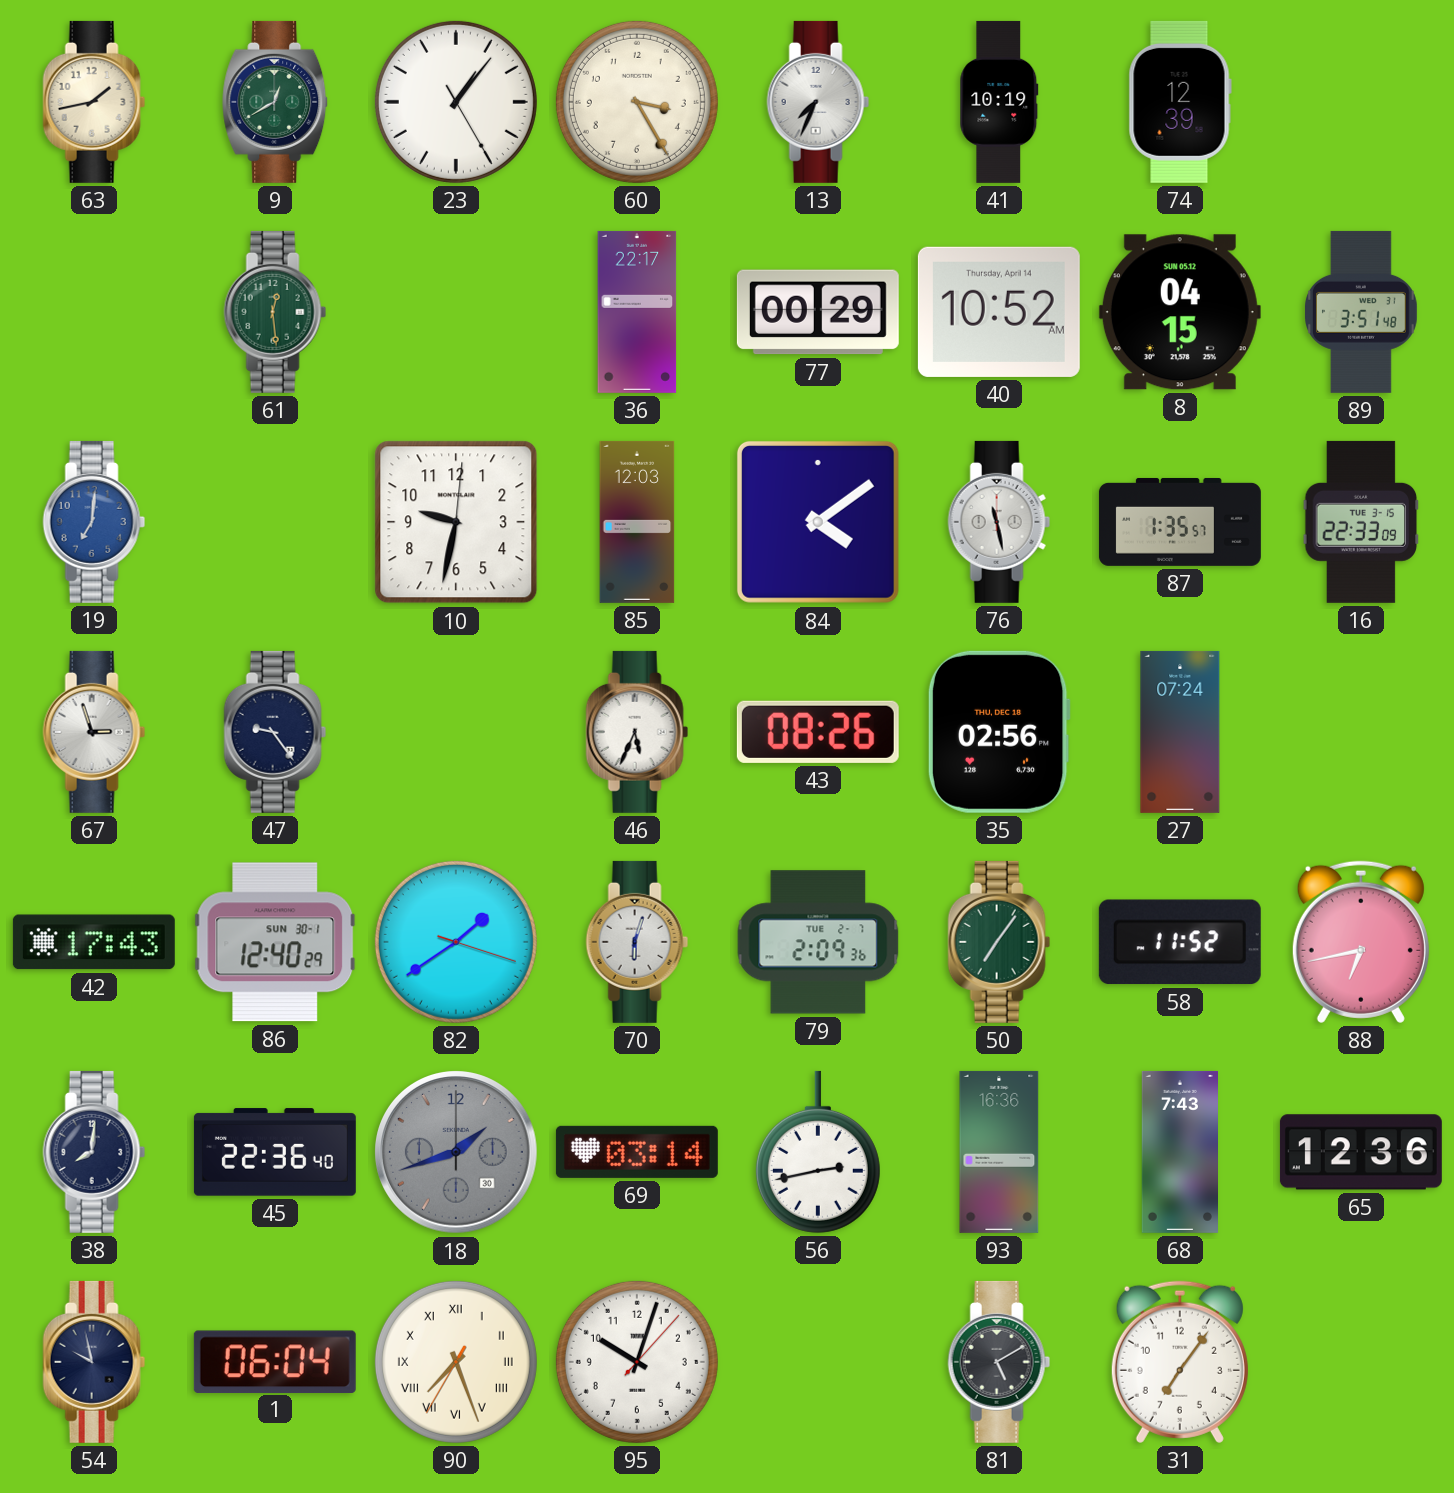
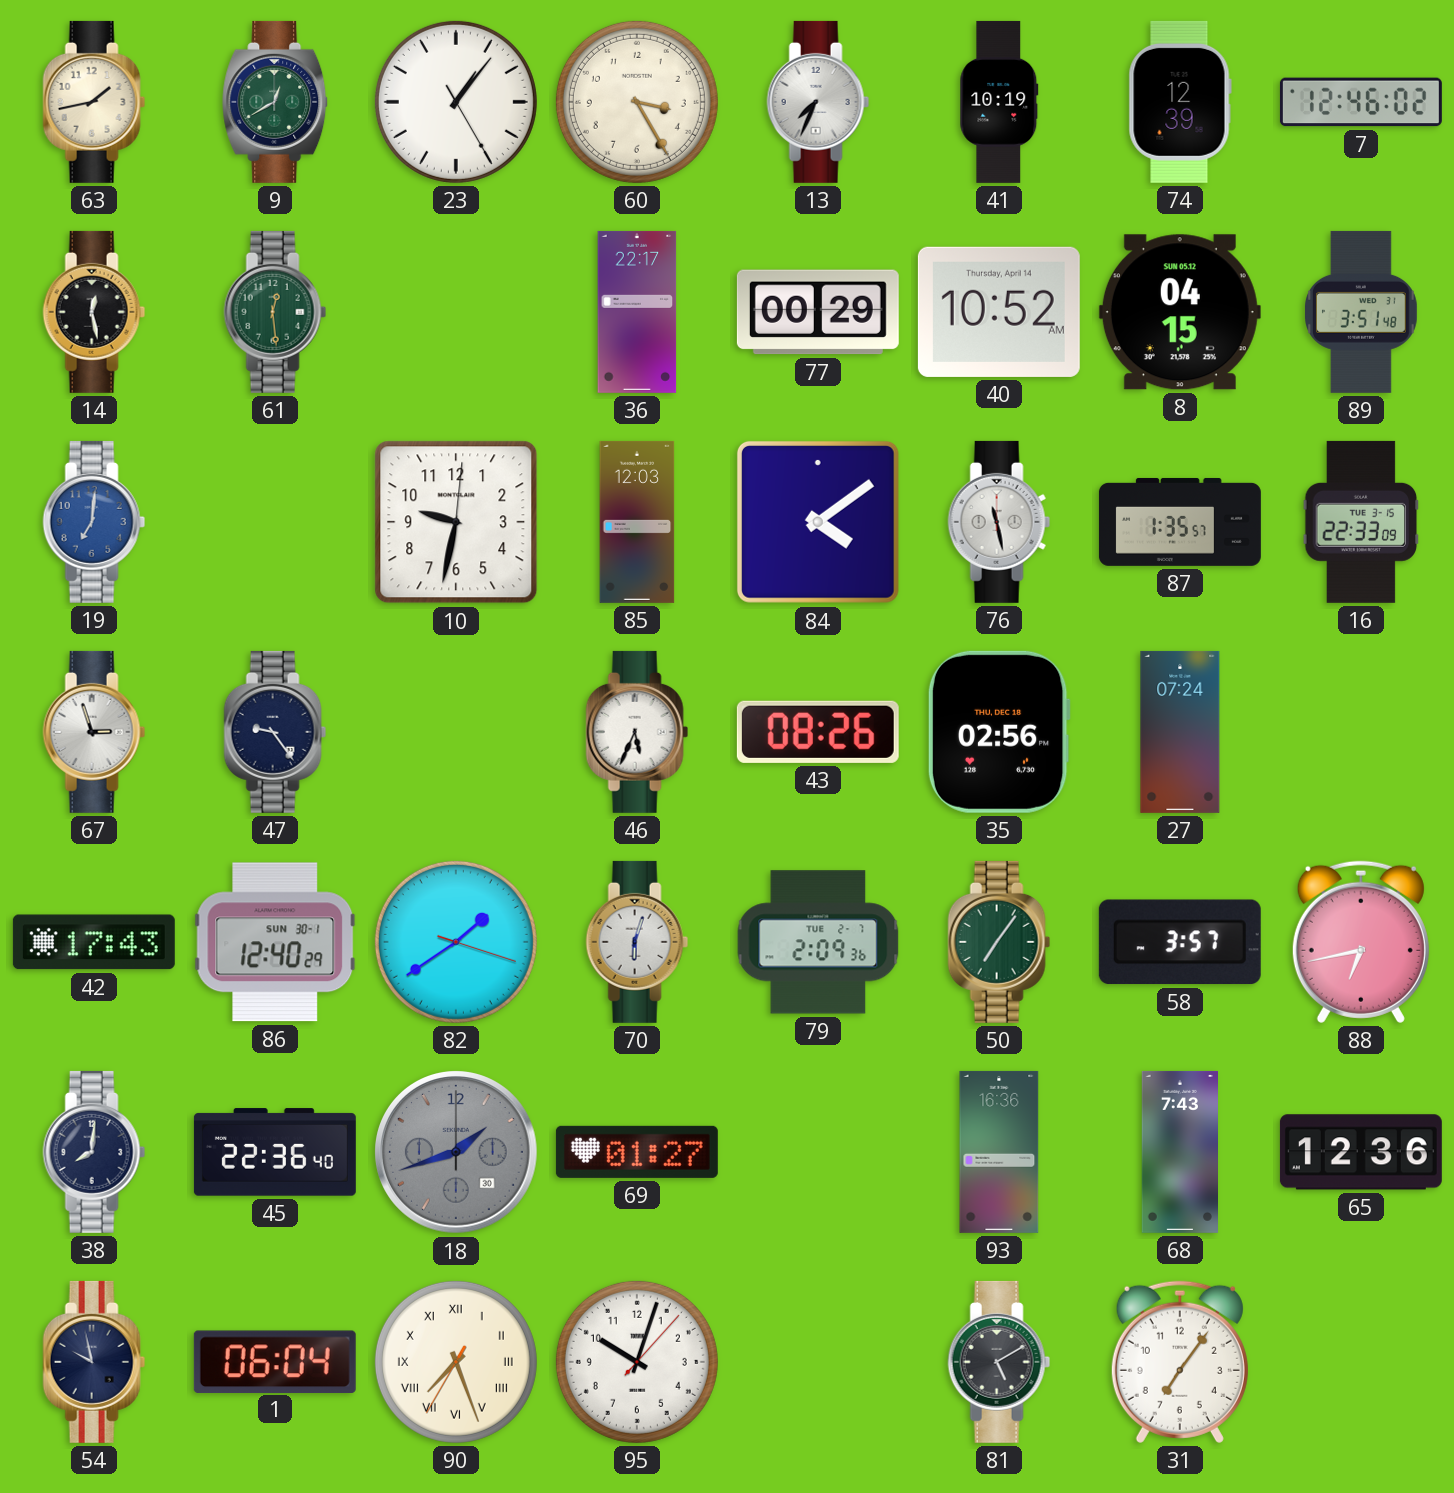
7: none -> 12:46
14: none -> 12:28
58: 11:52 -> 3:57
69: 03:14 -> 01:27
56: 2:43 -> none
